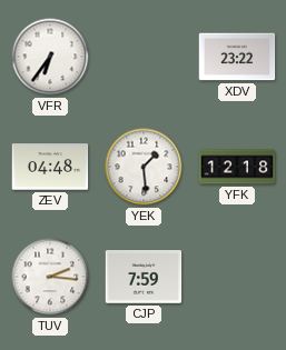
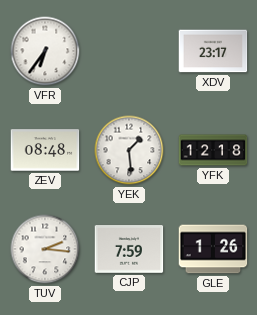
XDV: 23:22 -> 23:17
ZEV: 04:48 -> 08:48
GLE: none -> 1:26
